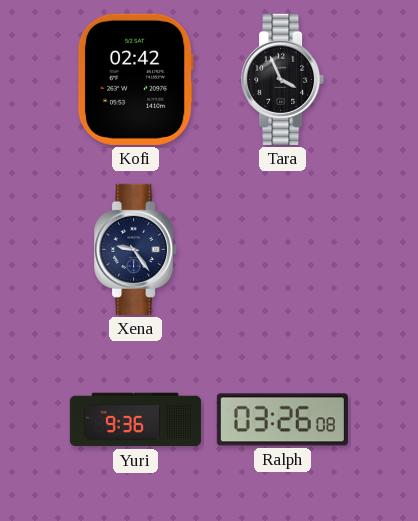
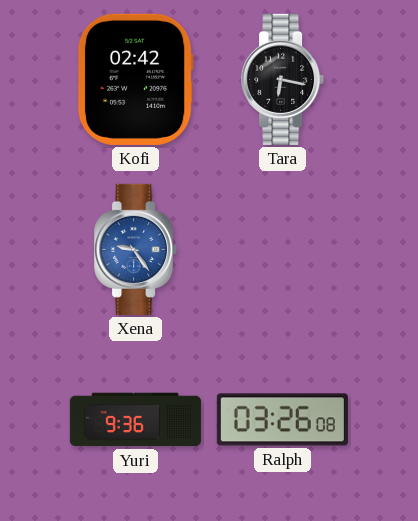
Tara: 3:56 -> 6:17
Xena dial: navy -> blue
